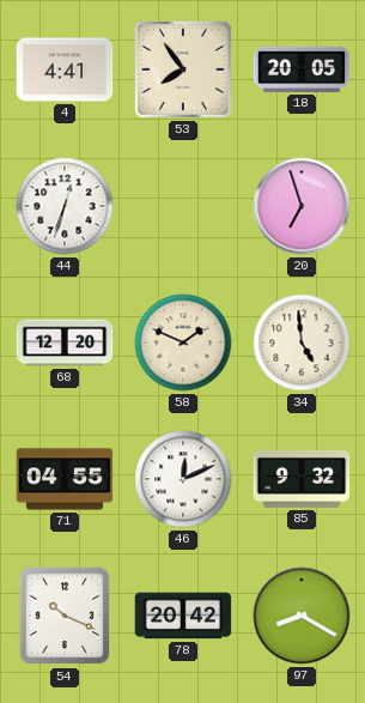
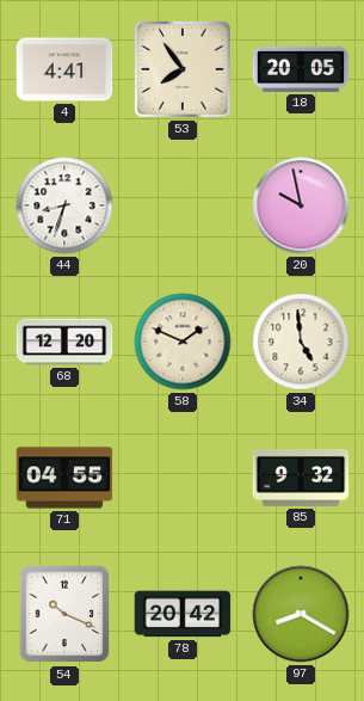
44: 12:33 -> 8:33
20: 6:57 -> 9:58
46: 12:11 -> none
